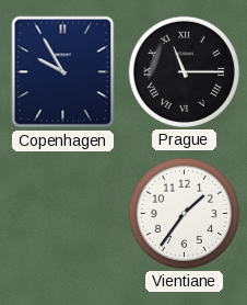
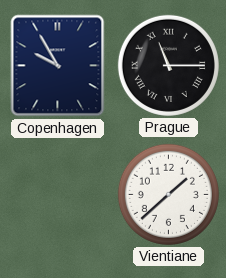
Vientiane: 1:36 -> 1:38
